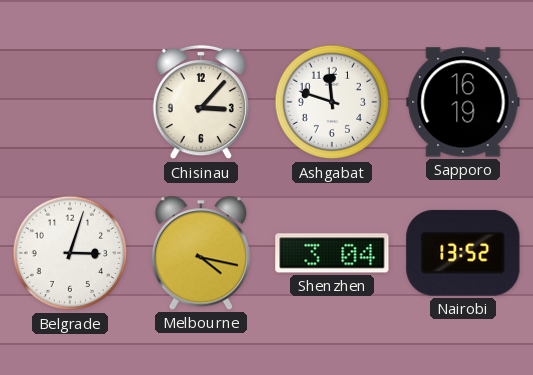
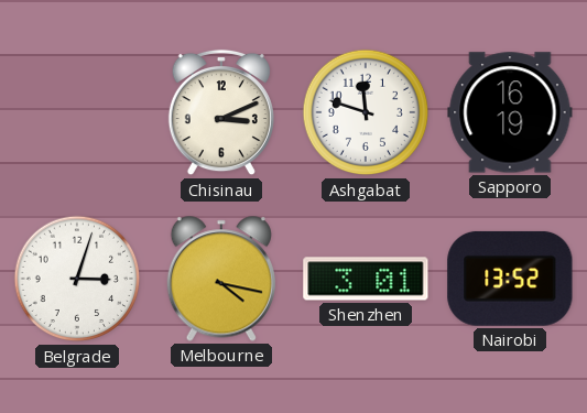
Chisinau: 3:07 -> 3:11
Shenzhen: 3:04 -> 3:01
